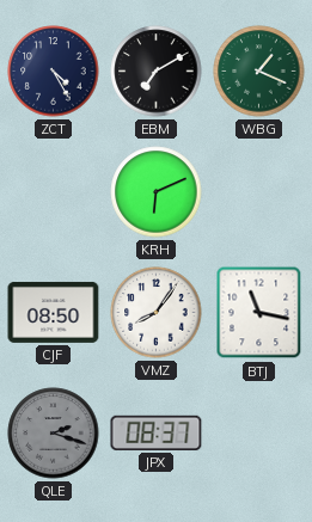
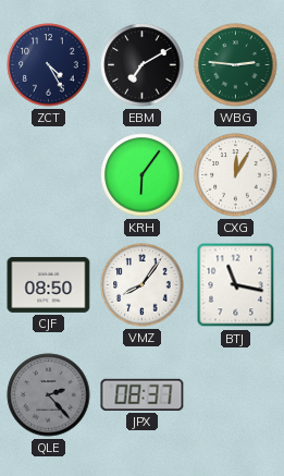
WBG: 1:19 -> 2:46
KRH: 6:11 -> 6:06
CXG: none -> 12:05
QLE: 2:18 -> 2:23
